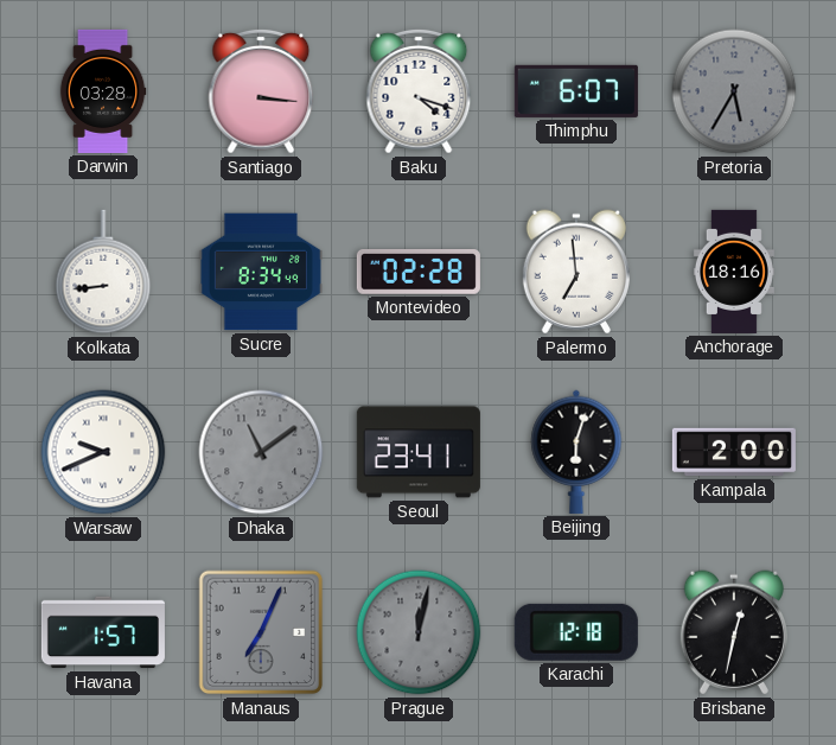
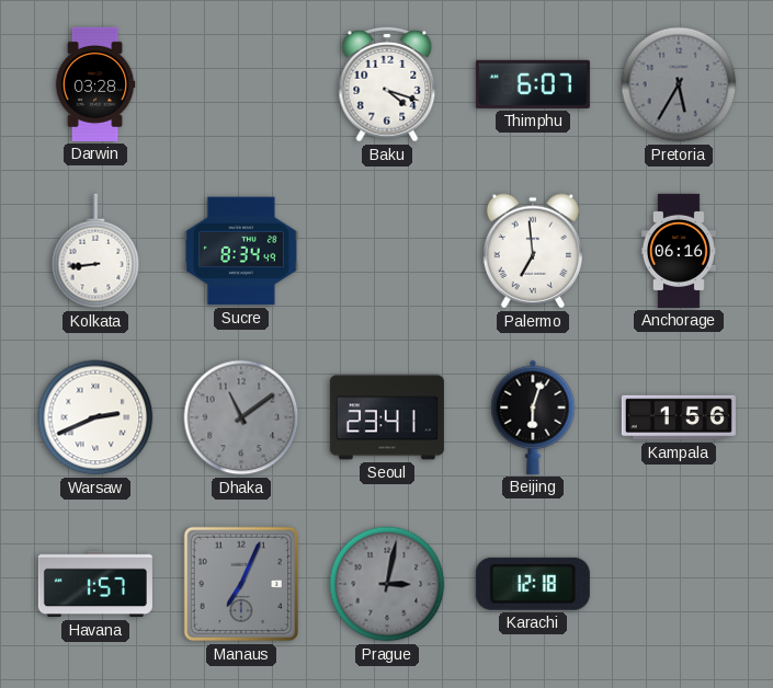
Santiago: 3:16 -> none
Montevideo: 02:28 -> none
Anchorage: 18:16 -> 06:16
Warsaw: 9:41 -> 2:41
Kampala: 2:00 -> 1:56
Prague: 12:02 -> 3:02
Brisbane: 12:32 -> none
